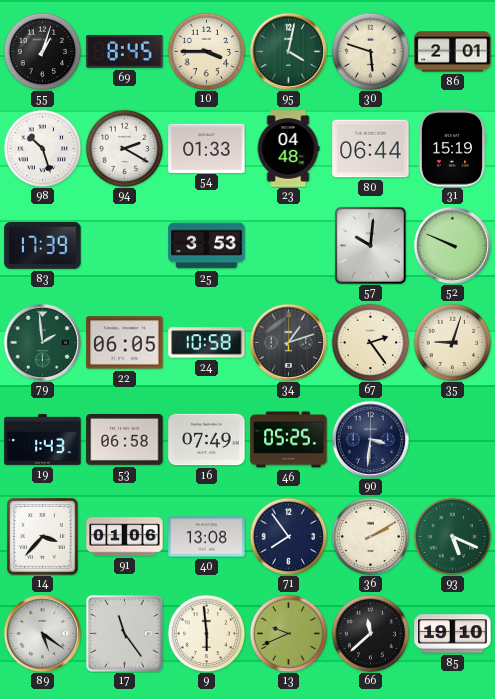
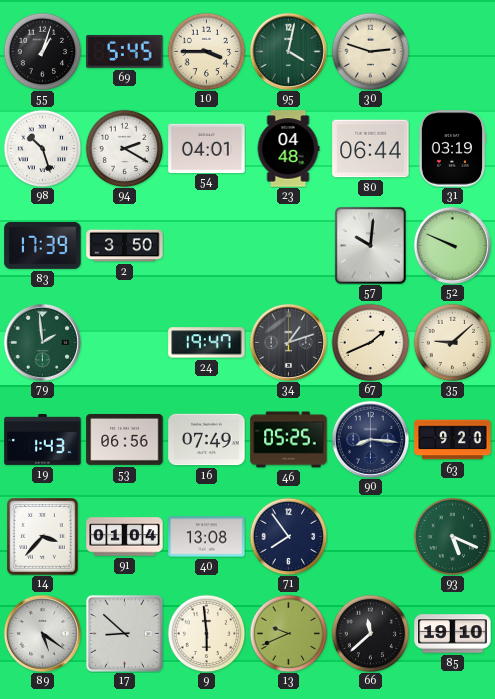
69: 8:45 -> 5:45
30: 5:48 -> 2:48
86: 2:01 -> none
54: 01:33 -> 04:01
31: 15:19 -> 03:19
2: none -> 3:50
25: 3:53 -> none
22: 06:05 -> none
24: 10:58 -> 19:47
67: 2:24 -> 1:41
35: 9:03 -> 9:08
53: 06:58 -> 06:56
90: 3:31 -> 8:16
63: none -> 9:20
91: 01:06 -> 01:04
36: 2:10 -> none
17: 11:24 -> 8:52
